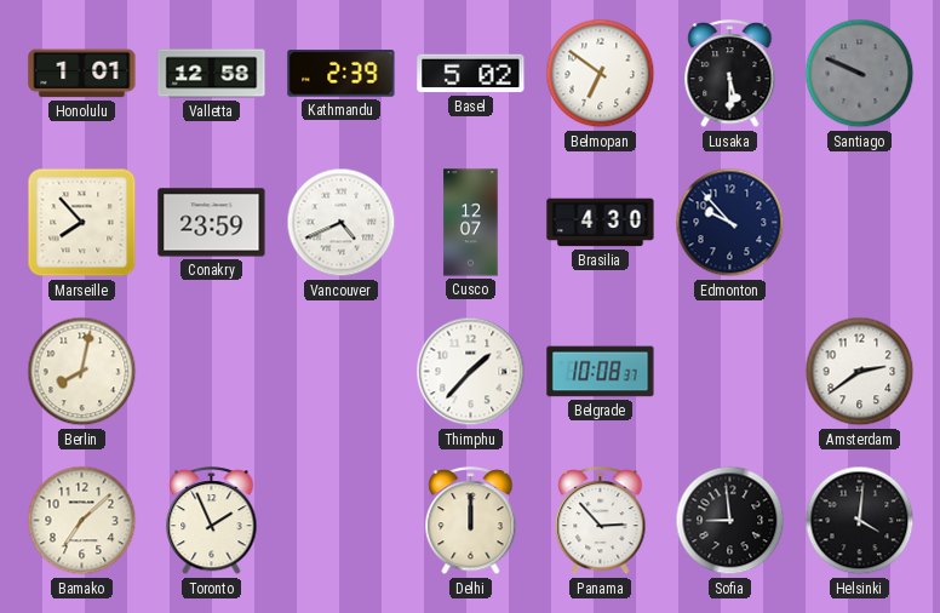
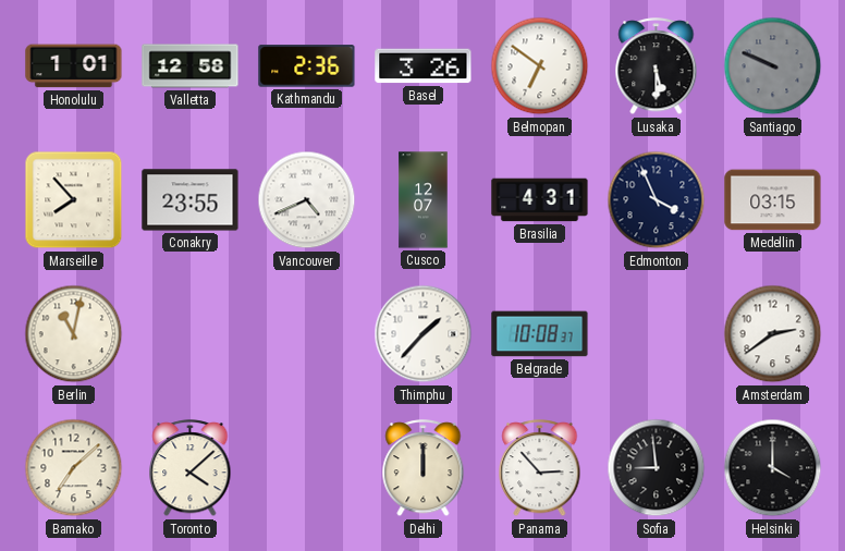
Kathmandu: 2:39 -> 2:36
Basel: 5:02 -> 3:26
Conakry: 23:59 -> 23:55
Brasilia: 4:30 -> 4:31
Edmonton: 9:53 -> 3:56
Medellin: none -> 03:15
Berlin: 8:02 -> 11:02
Toronto: 1:56 -> 4:08
Helsinki: 4:01 -> 4:00
